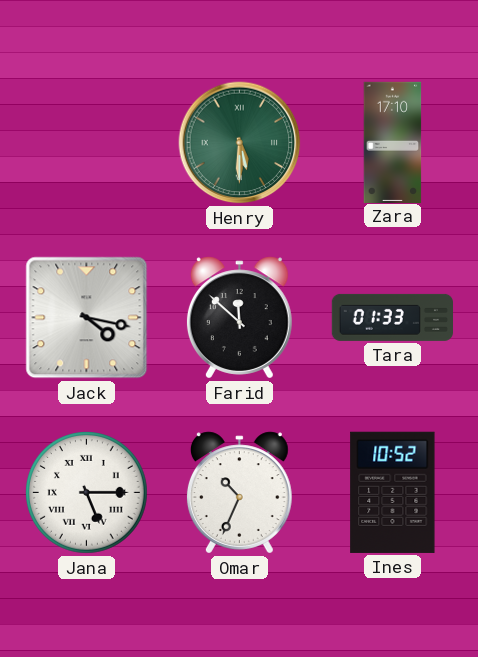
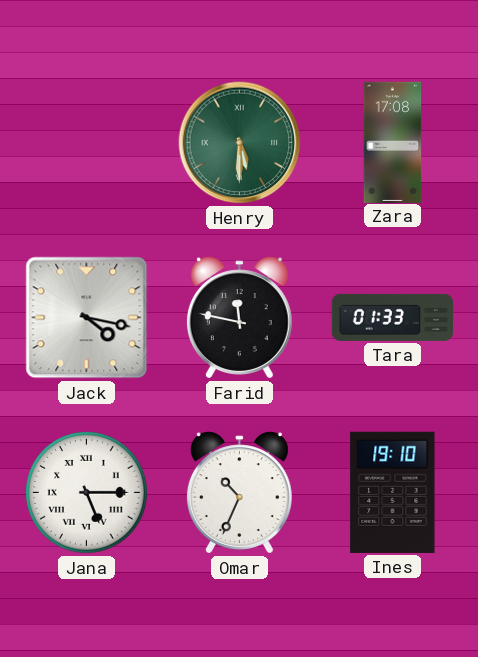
Zara: 17:10 -> 17:08
Farid: 11:52 -> 11:47
Ines: 10:52 -> 19:10
